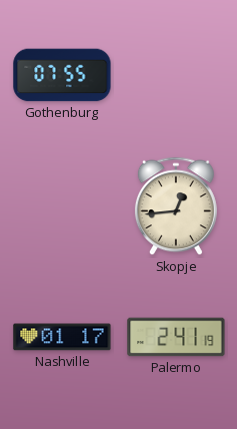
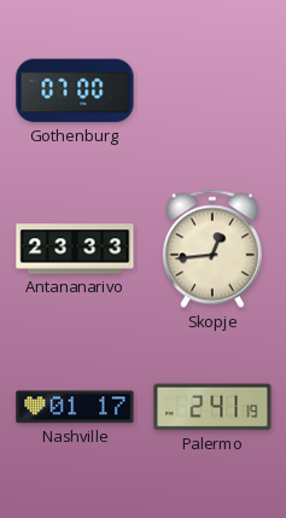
Gothenburg: 07:55 -> 07:00
Antananarivo: none -> 23:33
